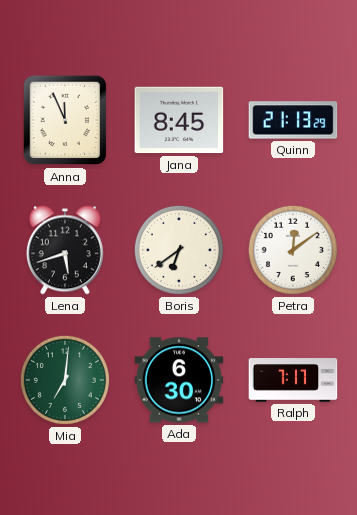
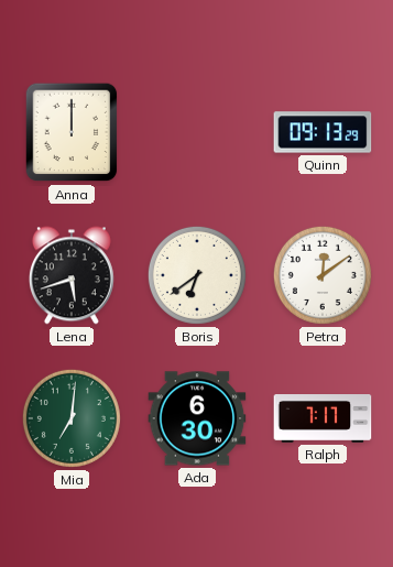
Anna: 11:56 -> 12:00
Jana: 8:45 -> none
Quinn: 21:13 -> 09:13
